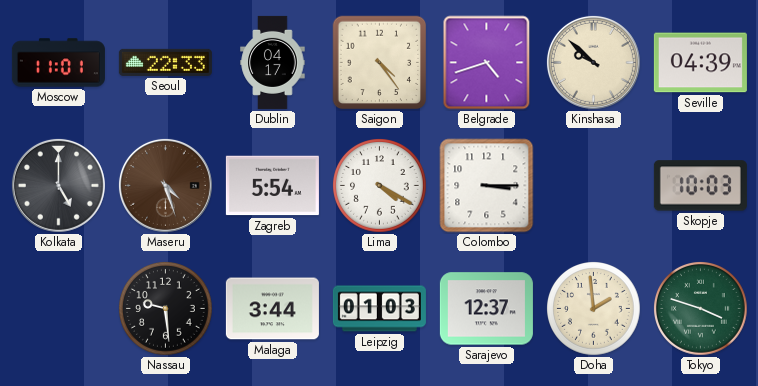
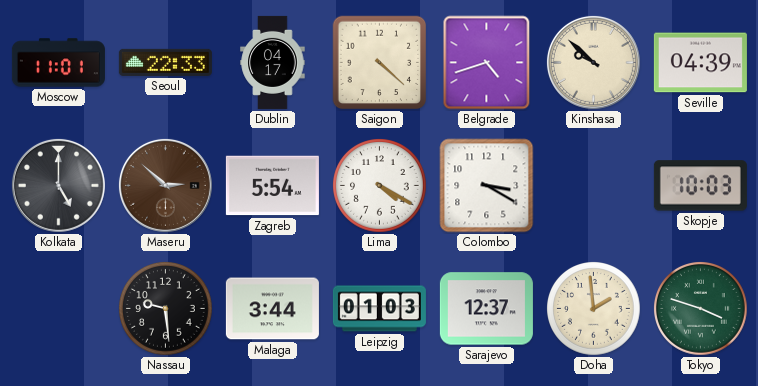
Saigon: 4:24 -> 4:22
Maseru: 4:27 -> 2:52
Colombo: 3:15 -> 3:20
